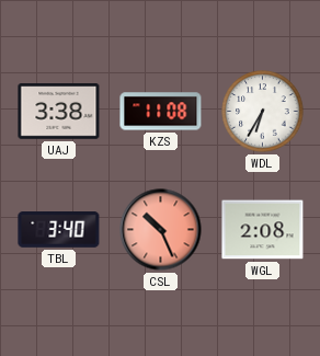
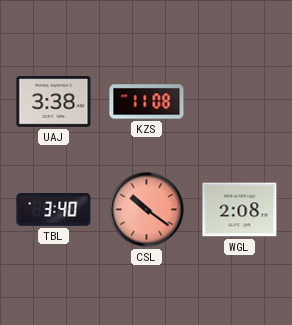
WDL: 6:35 -> none
CSL: 10:26 -> 10:21
